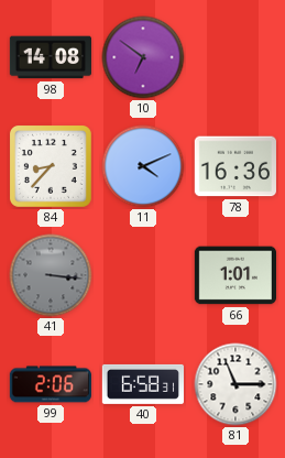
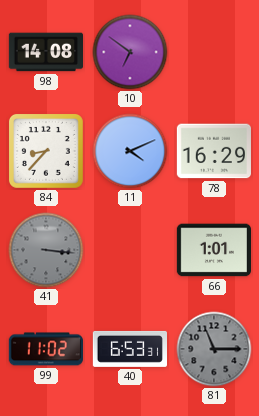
78: 16:36 -> 16:29
99: 2:06 -> 11:02
40: 6:58 -> 6:53
81 dial: white -> grey
